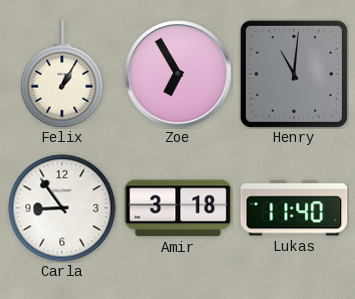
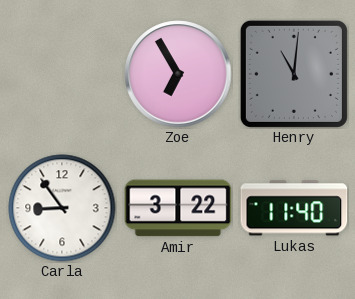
Felix: 1:05 -> none
Amir: 3:18 -> 3:22
